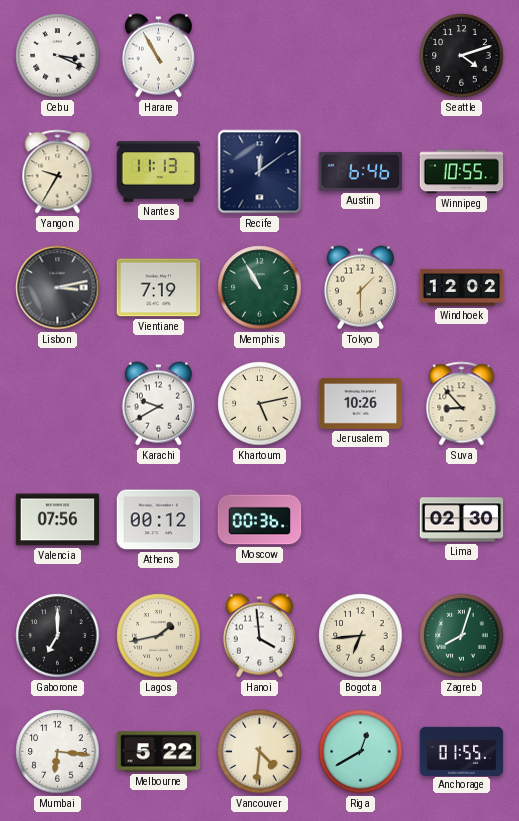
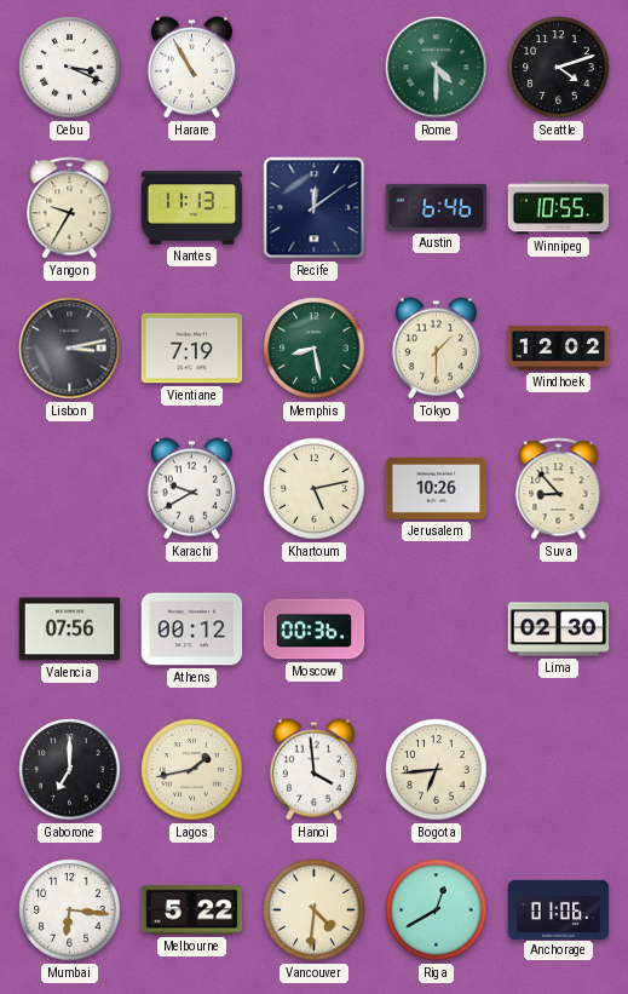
Rome: none -> 4:30
Memphis: 10:55 -> 8:28
Zagreb: 8:03 -> none
Anchorage: 01:55 -> 01:06
